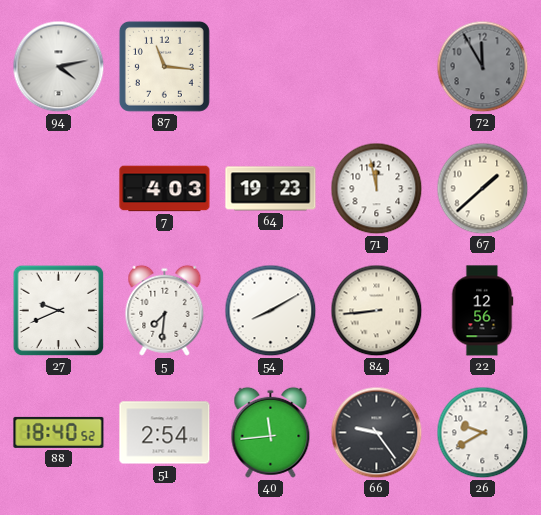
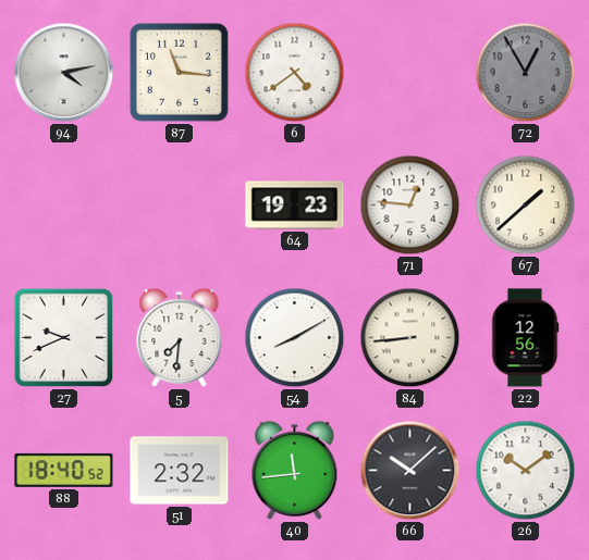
6: none -> 4:39
72: 11:55 -> 12:55
7: 4:03 -> none
71: 11:58 -> 12:46
51: 2:54 -> 2:32
66: 9:24 -> 10:08
26: 9:40 -> 10:09
